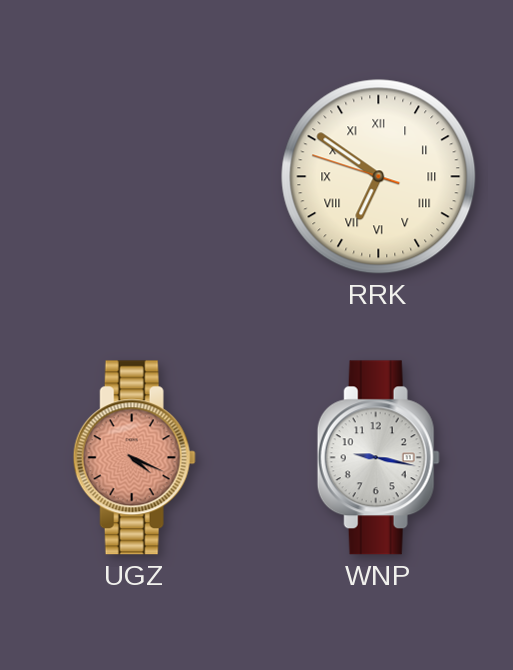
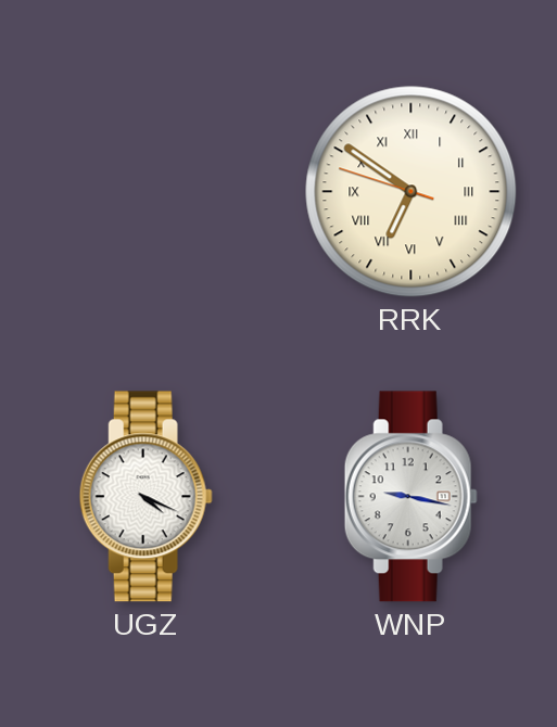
UGZ dial: salmon -> white
